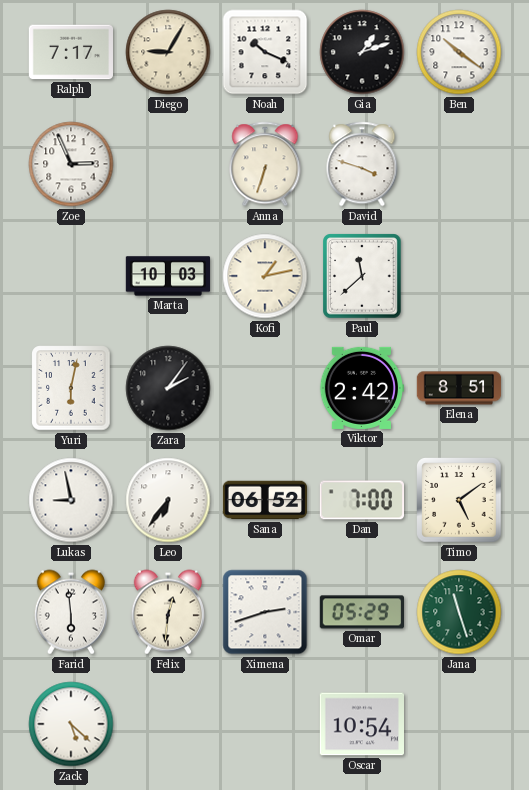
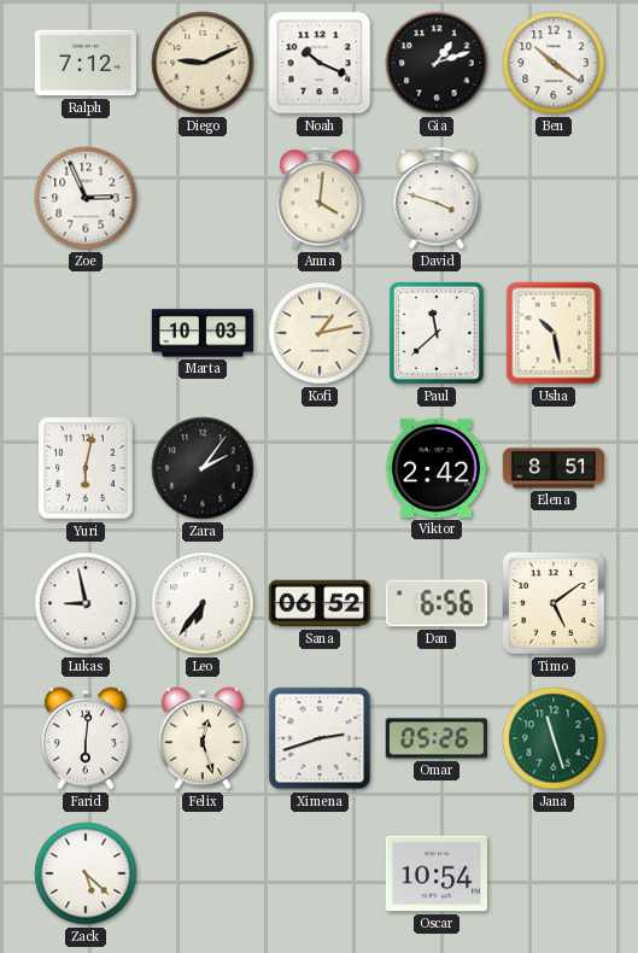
Ralph: 7:17 -> 7:12
Diego: 9:05 -> 9:11
Anna: 6:33 -> 4:01
Usha: none -> 10:28
Dan: 7:00 -> 6:56
Farid: 5:59 -> 6:01
Felix: 12:31 -> 12:27
Omar: 05:29 -> 05:26
